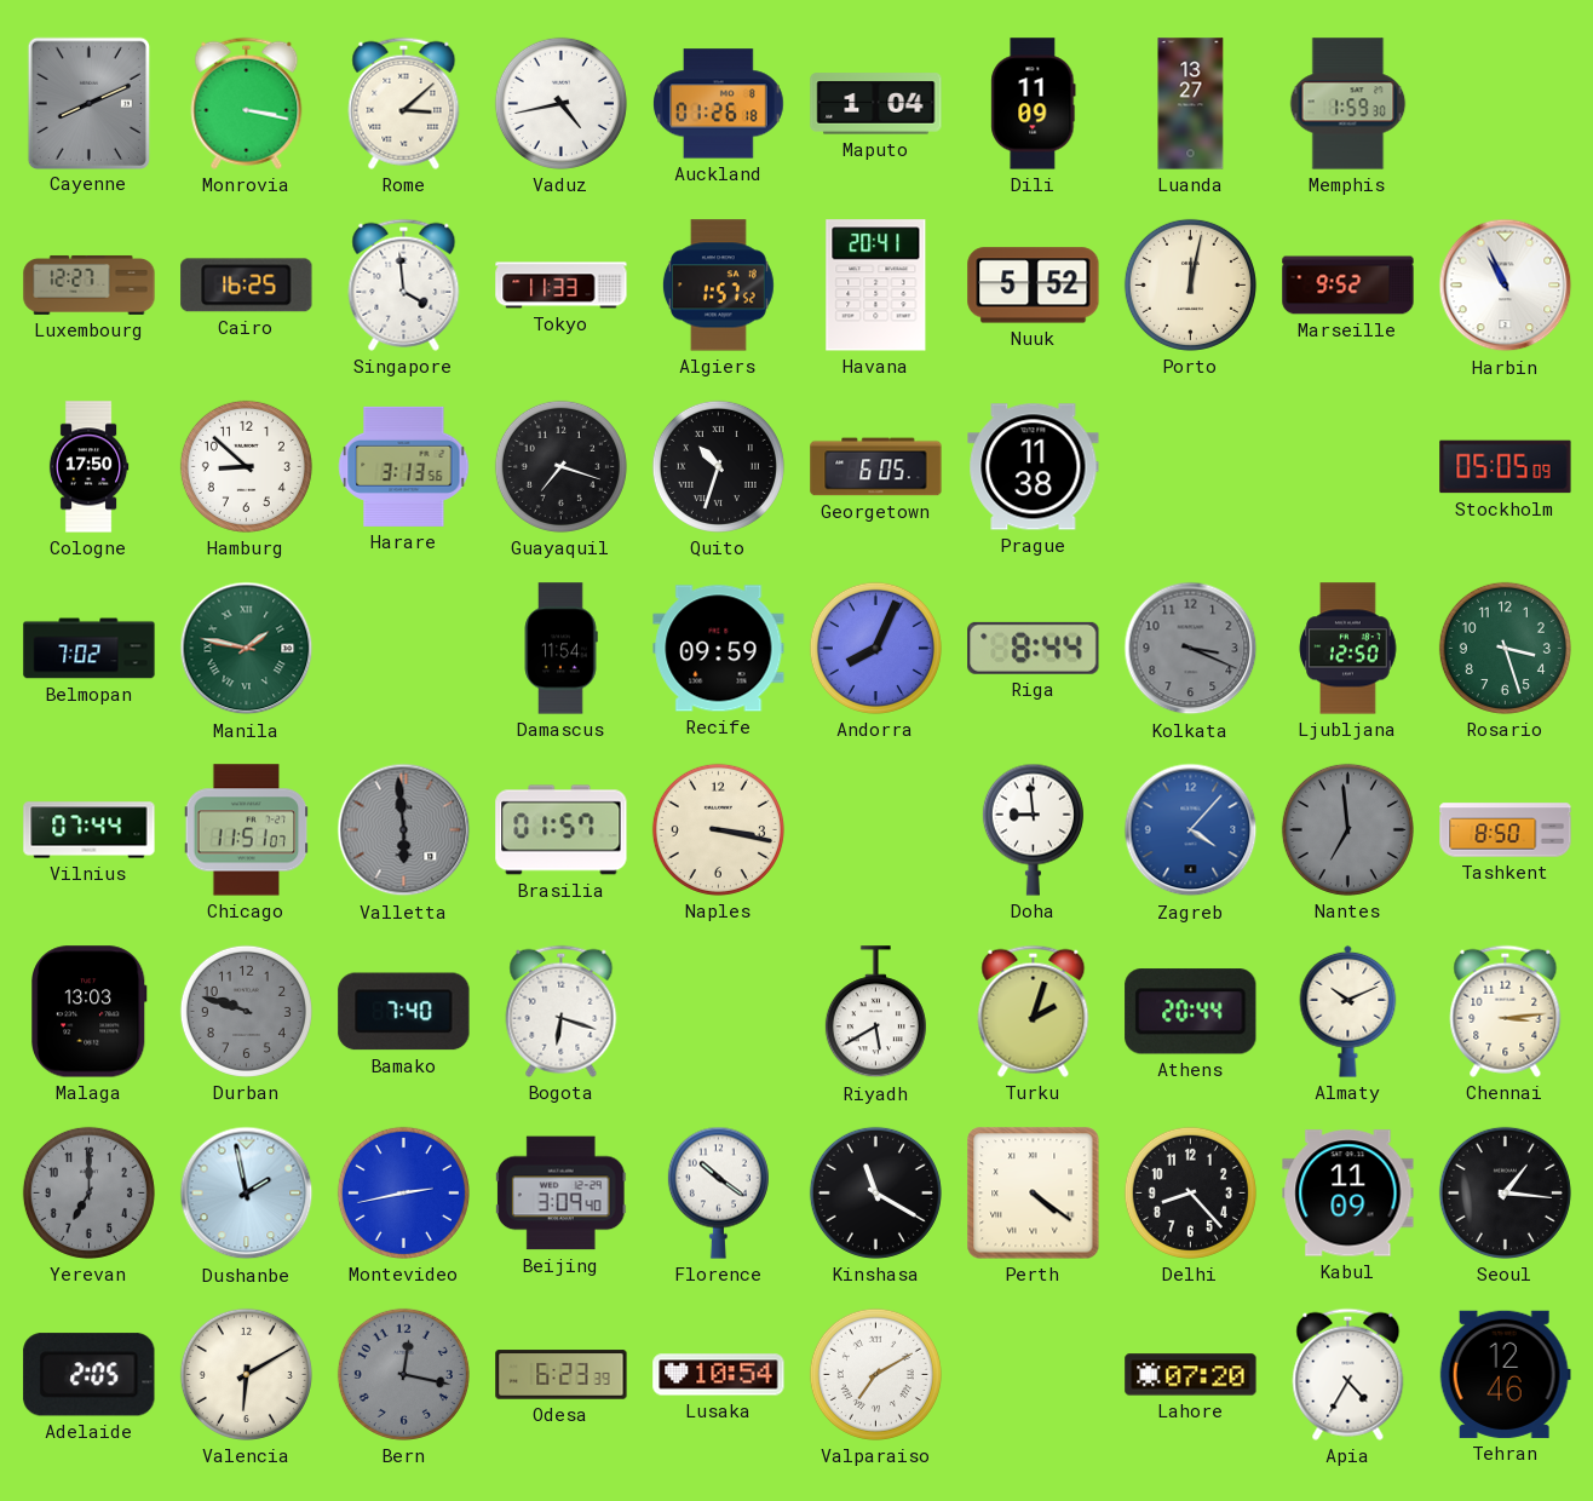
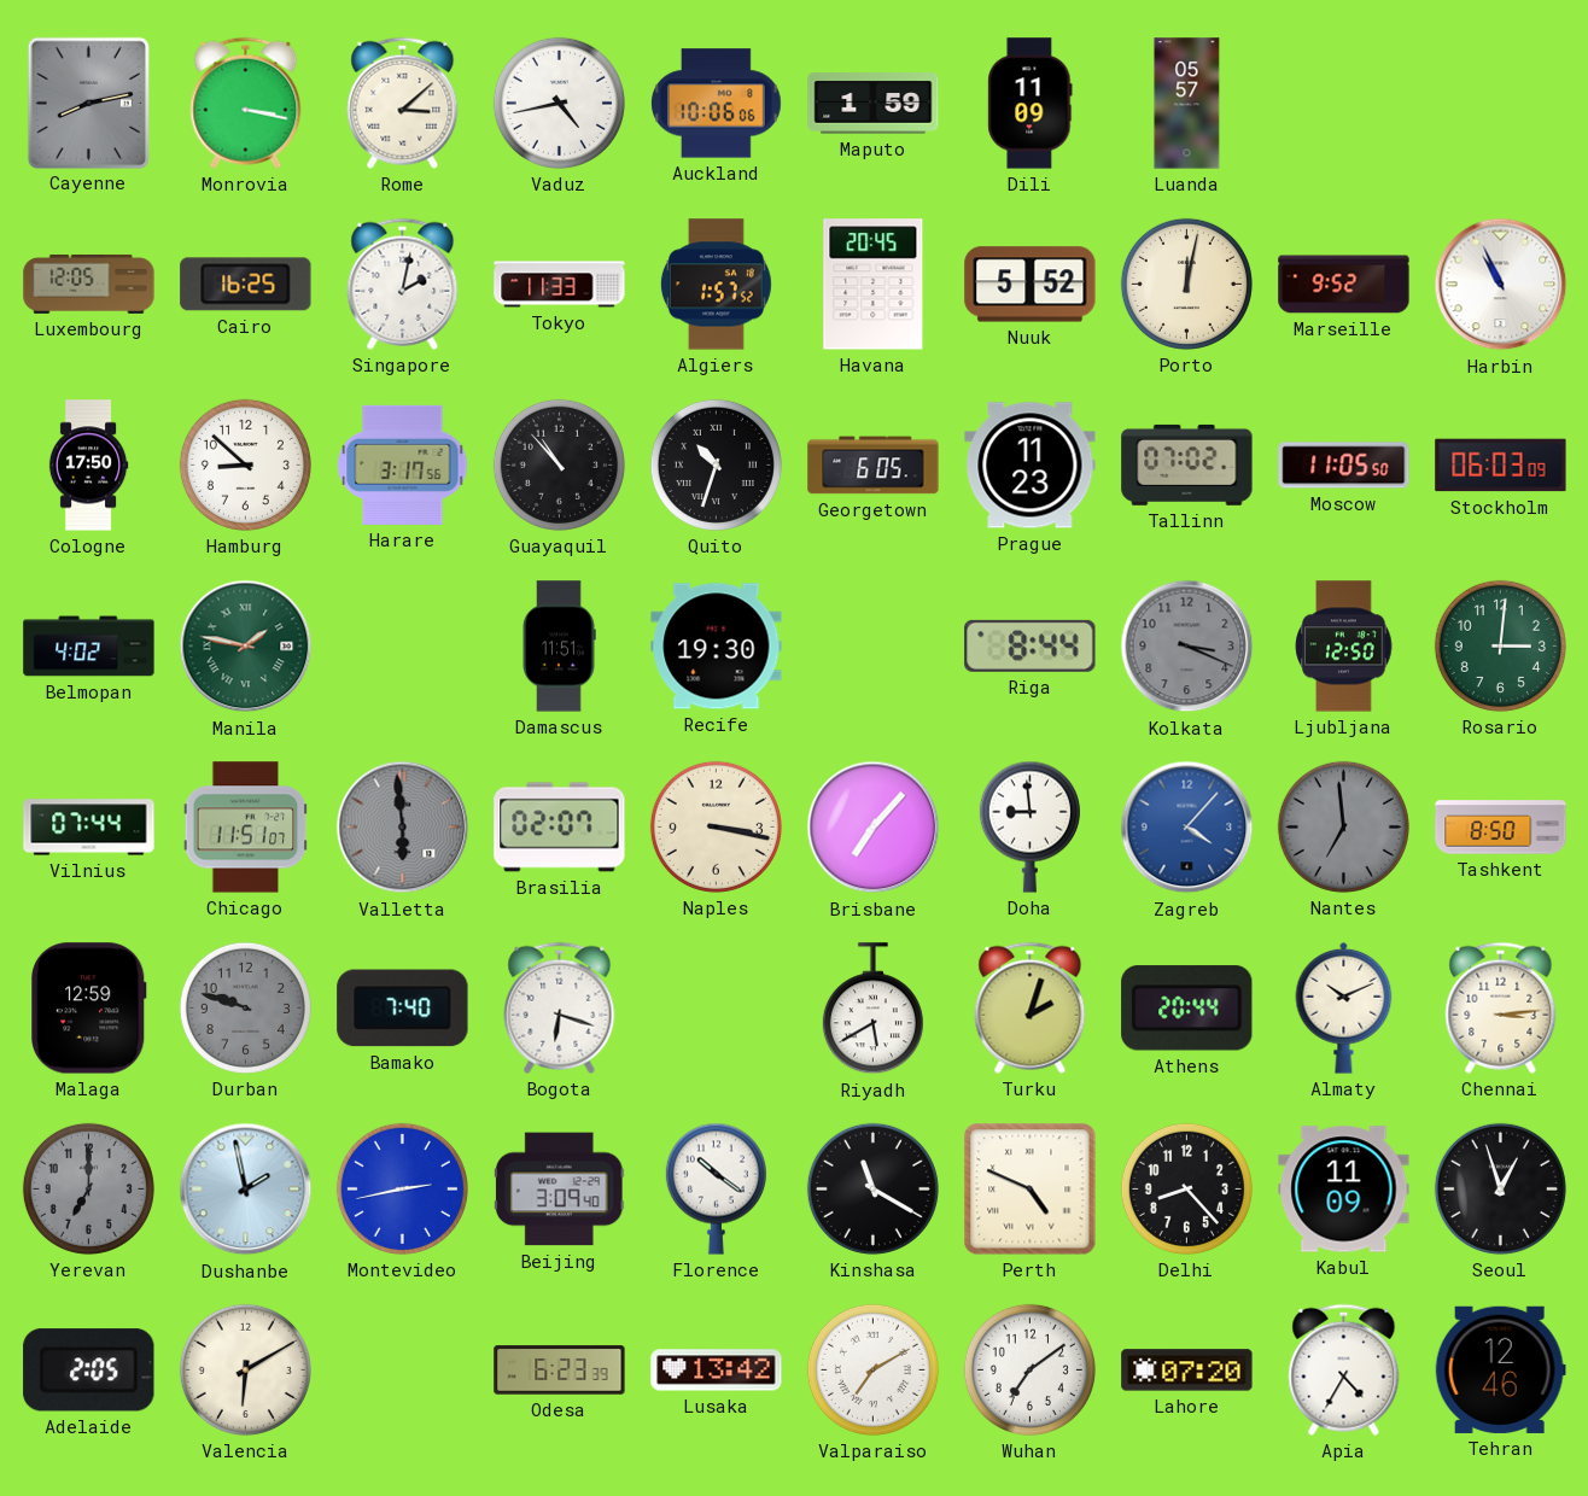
Cayenne: 8:11 -> 8:13
Auckland: 01:26 -> 10:06
Maputo: 1:04 -> 1:59
Luanda: 13:27 -> 05:57
Memphis: 1:59 -> none
Luxembourg: 12:27 -> 12:05
Singapore: 3:59 -> 2:02
Havana: 20:41 -> 20:45
Harare: 3:13 -> 3:17
Guayaquil: 7:18 -> 10:53
Prague: 11:38 -> 11:23
Tallinn: none -> 07:02
Moscow: none -> 11:05
Stockholm: 05:05 -> 06:03
Belmopan: 7:02 -> 4:02
Damascus: 11:54 -> 11:51
Recife: 09:59 -> 19:30
Andorra: 8:04 -> none
Rosario: 3:27 -> 3:01
Brasilia: 01:57 -> 02:07
Brisbane: none -> 7:07
Malaga: 13:03 -> 12:59
Perth: 4:21 -> 4:49
Seoul: 1:16 -> 12:57
Bern: 12:17 -> none
Lusaka: 10:54 -> 13:42
Wuhan: none -> 7:09
